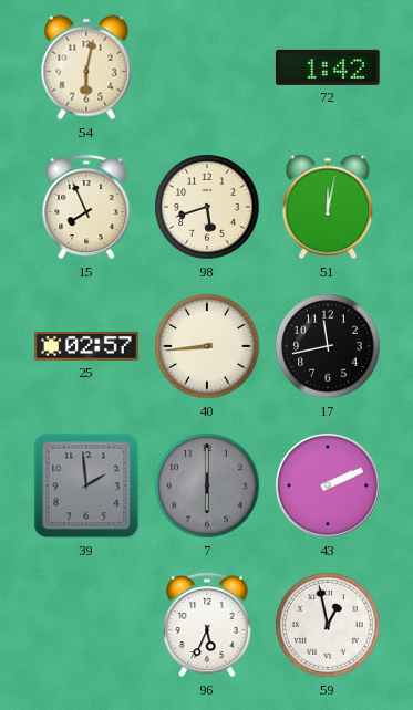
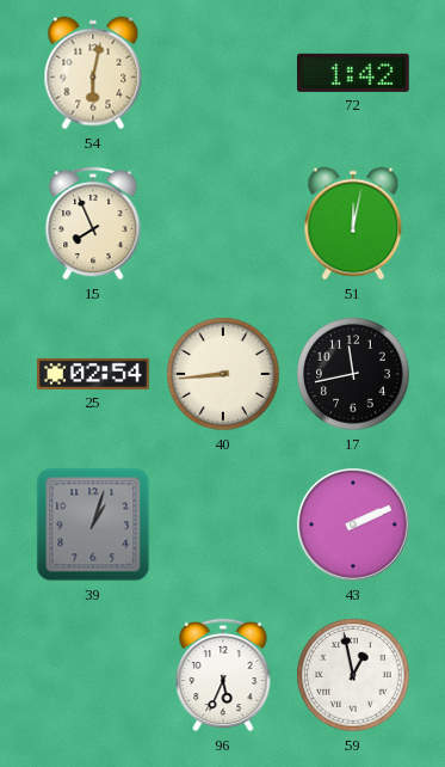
98: 5:42 -> none
25: 02:57 -> 02:54
39: 1:59 -> 1:03
7: 6:00 -> none
